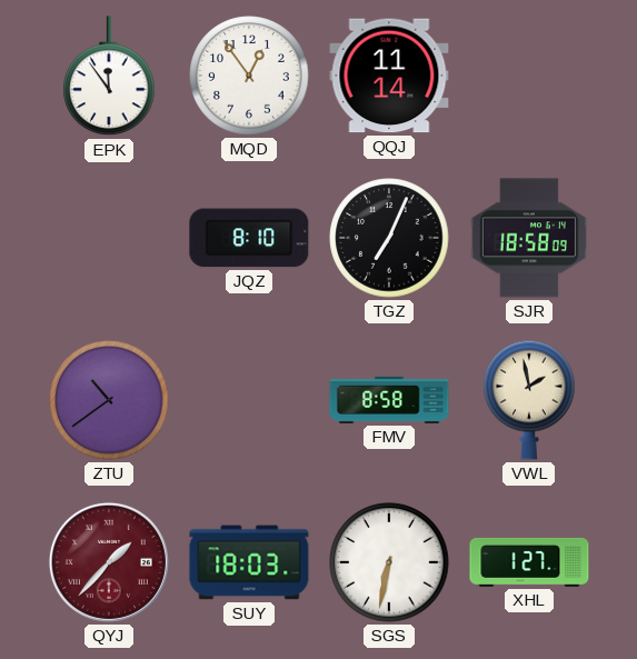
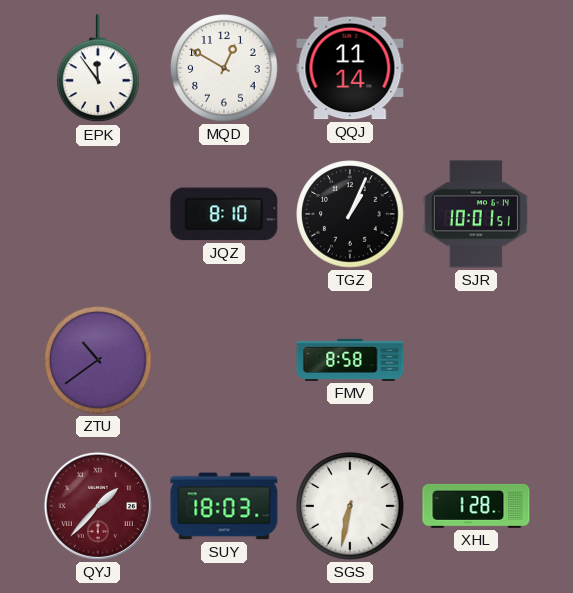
MQD: 12:54 -> 12:50
TGZ: 7:04 -> 1:04
SJR: 18:58 -> 10:01
VWL: 1:58 -> none
XHL: 1:27 -> 1:28
